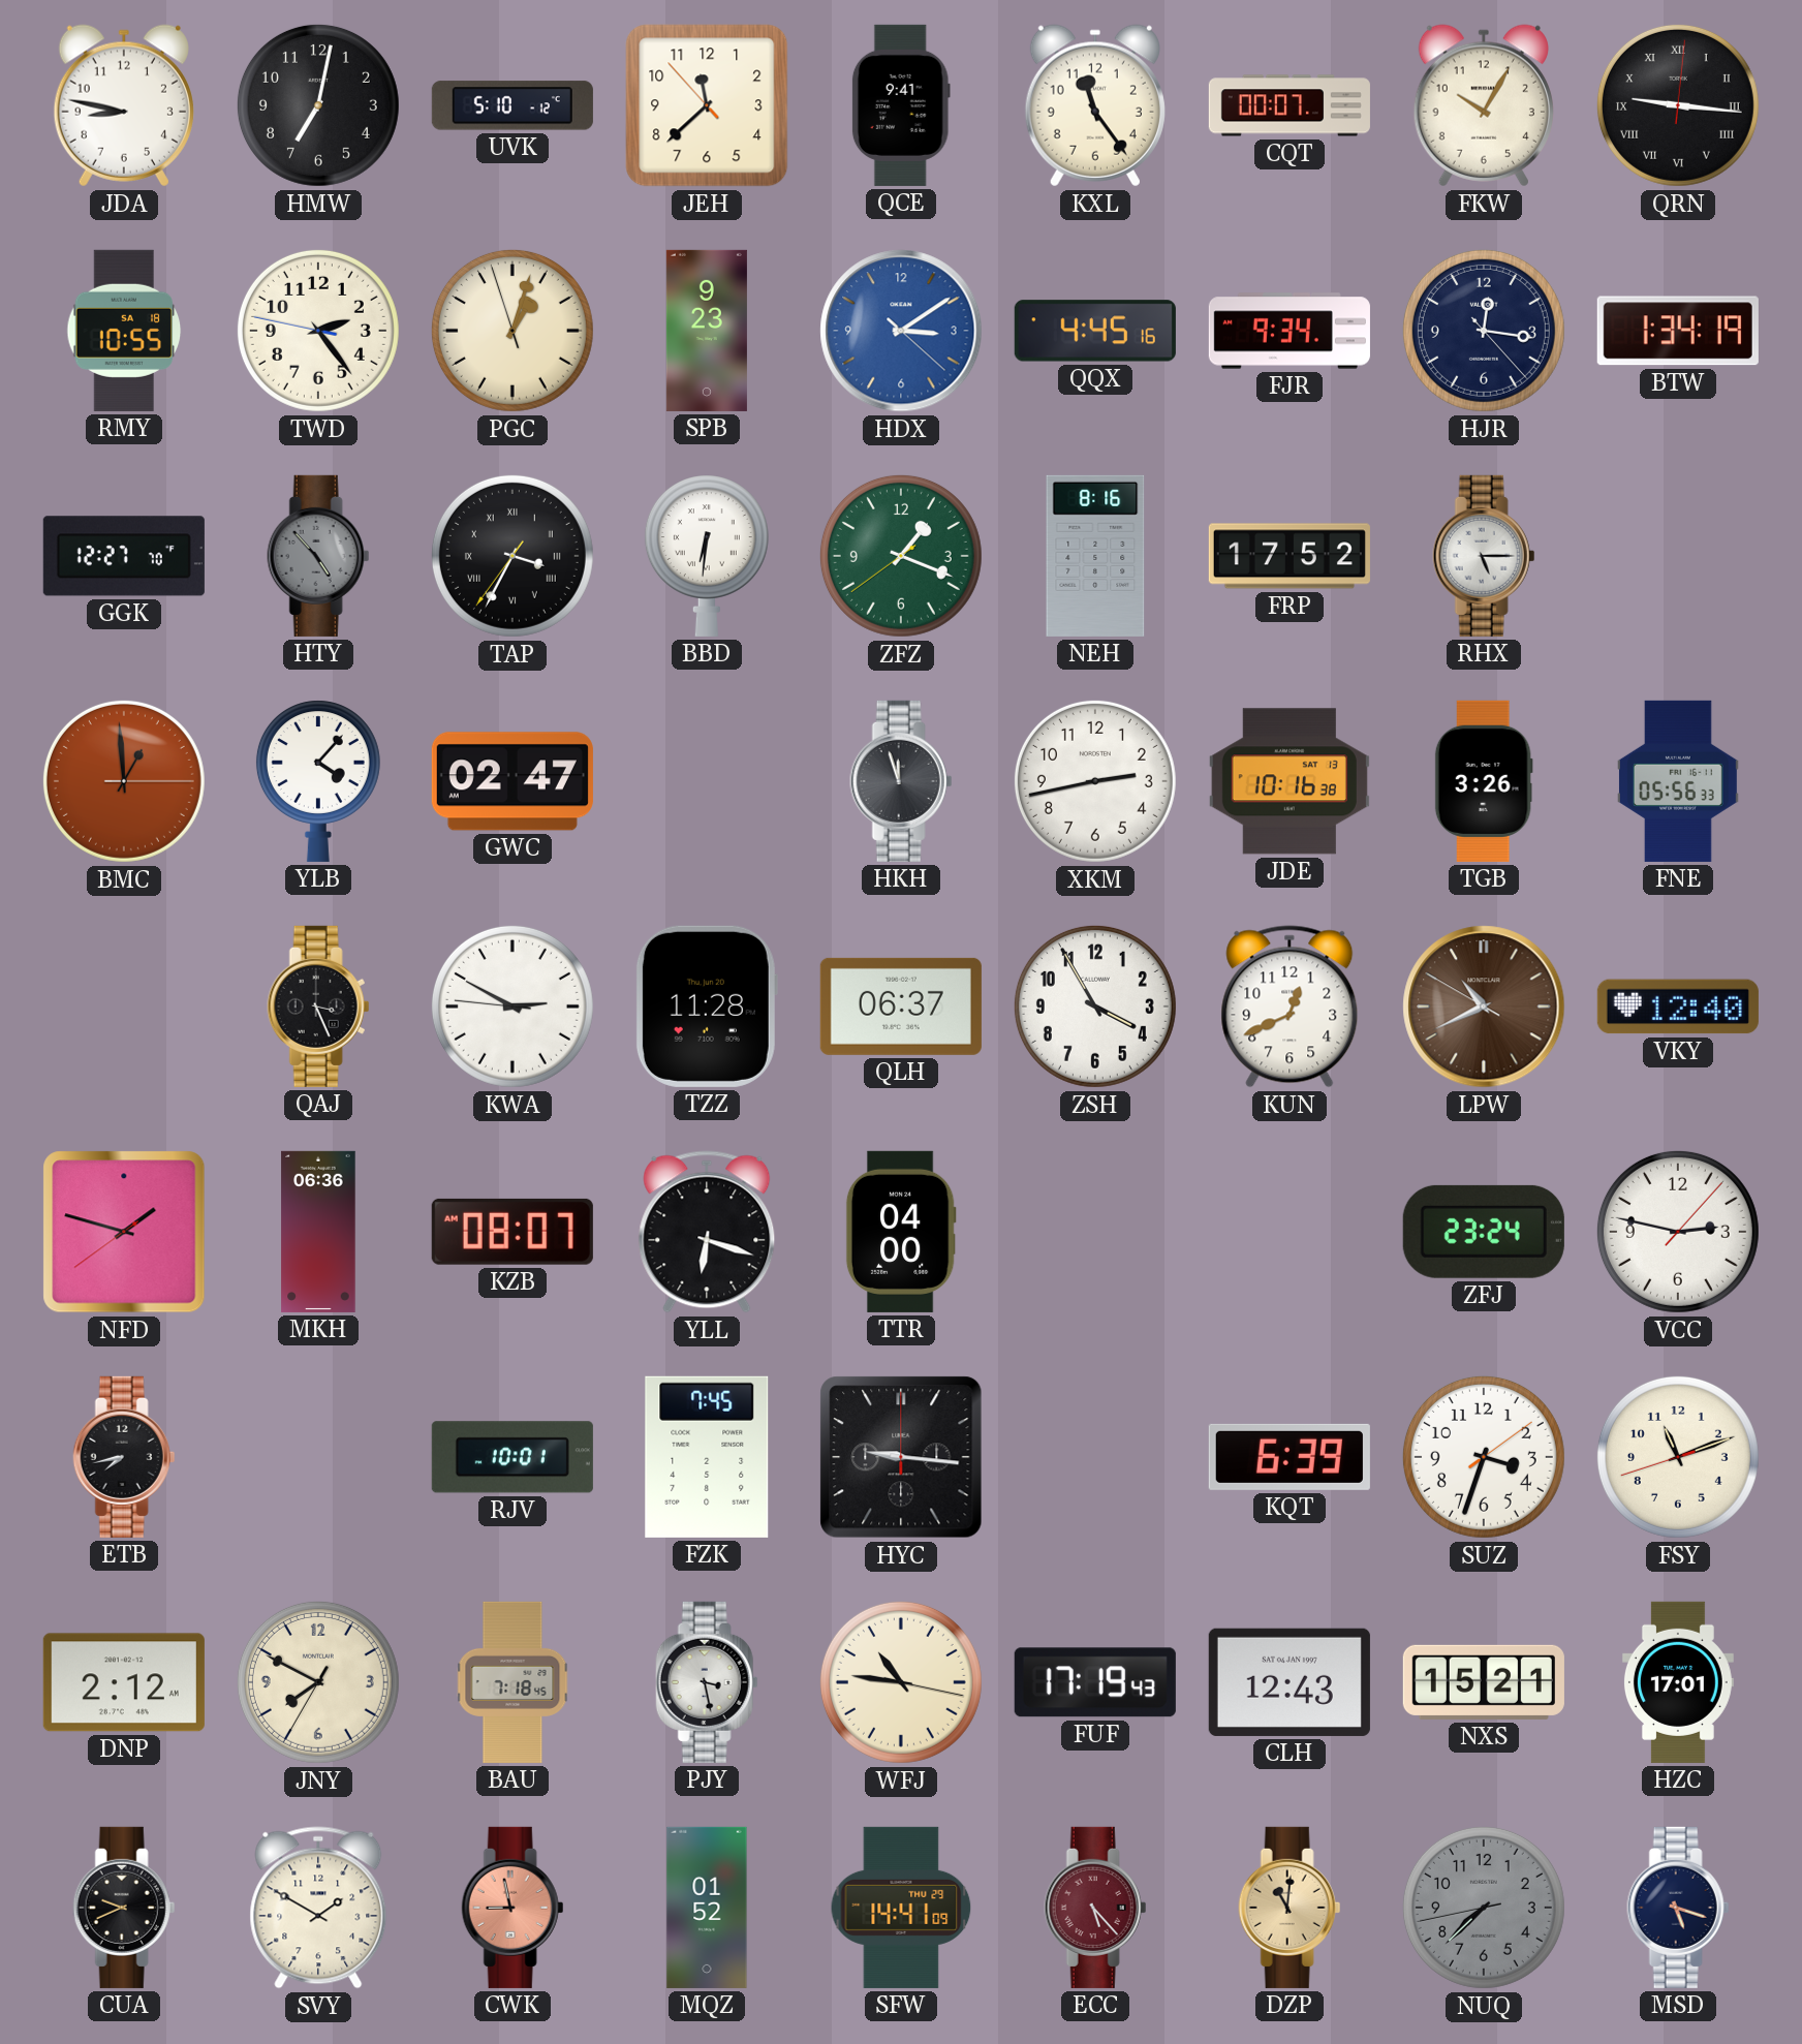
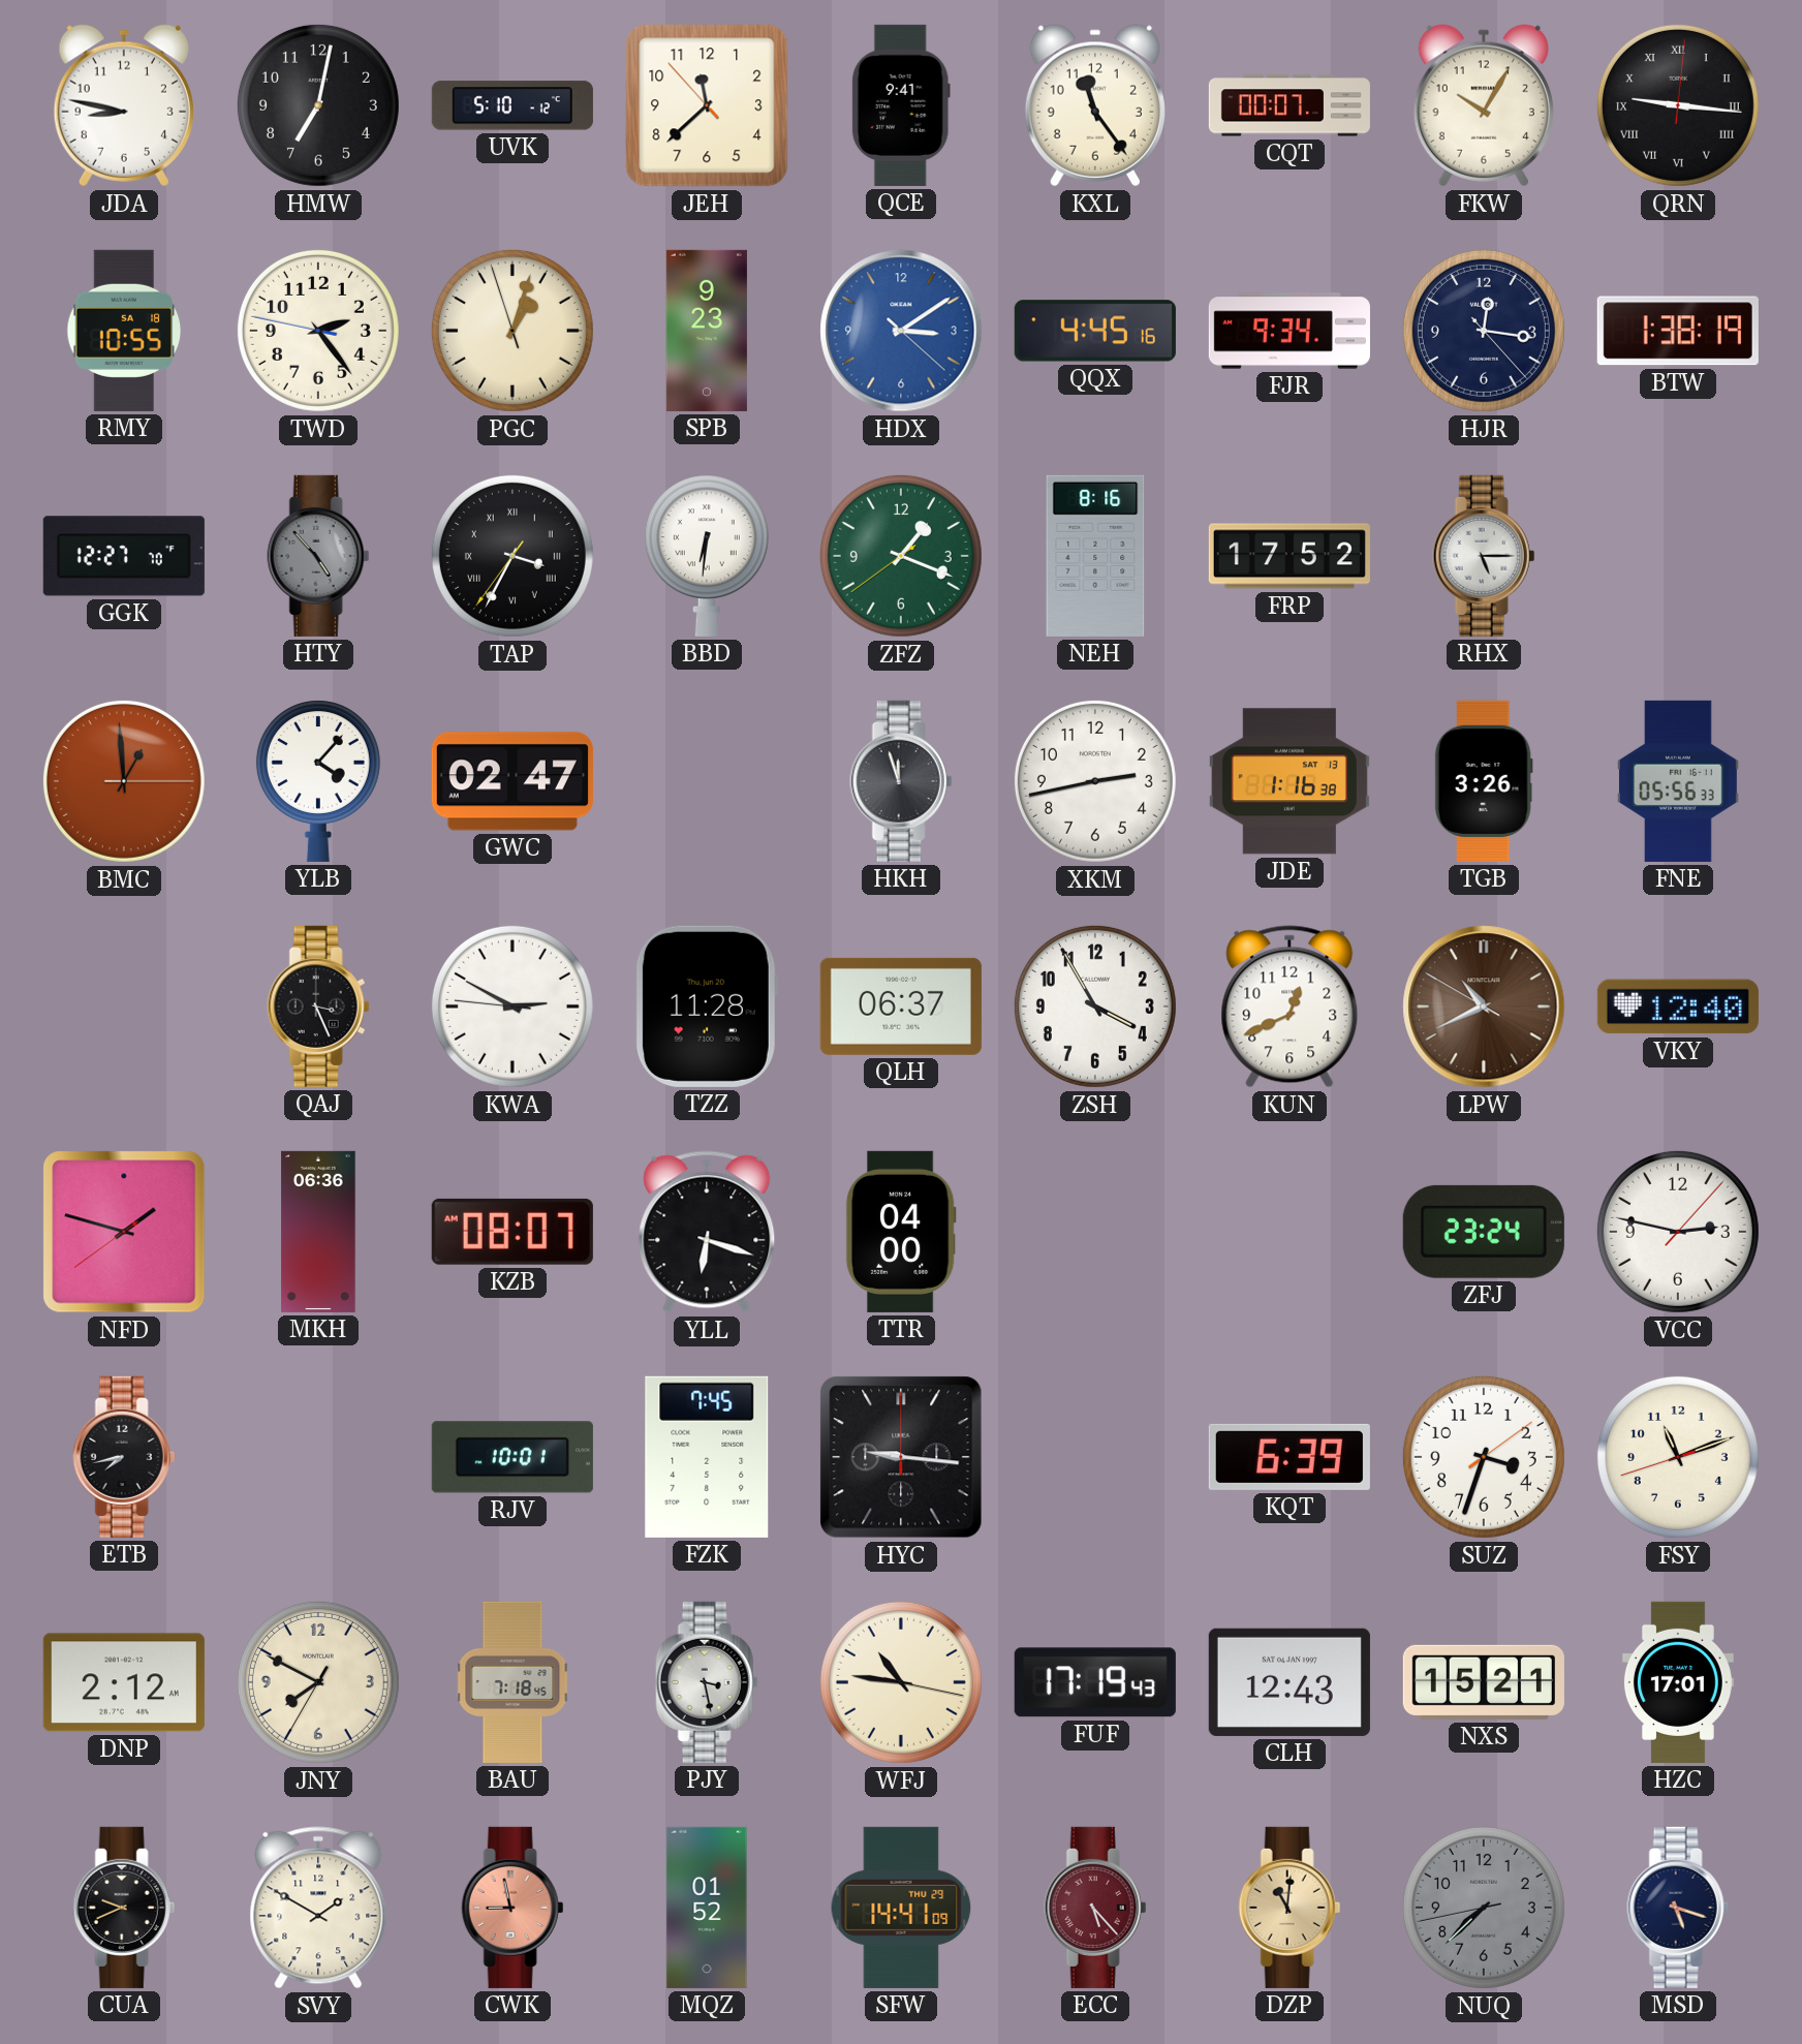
BTW: 1:34 -> 1:38
JDE: 10:16 -> 1:16
